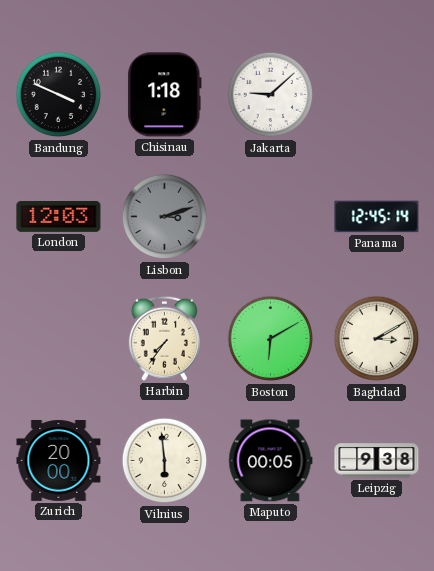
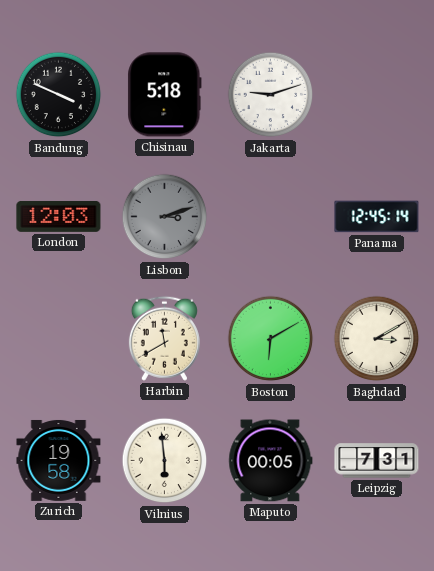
Chisinau: 1:18 -> 5:18
Jakarta: 9:08 -> 9:12
Harbin: 7:36 -> 11:40
Zurich: 20:00 -> 19:58
Leipzig: 9:38 -> 7:31
